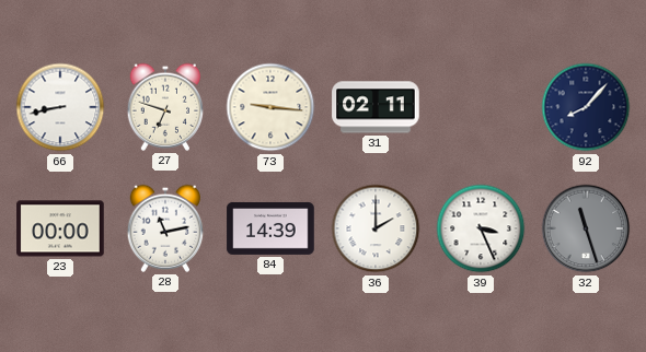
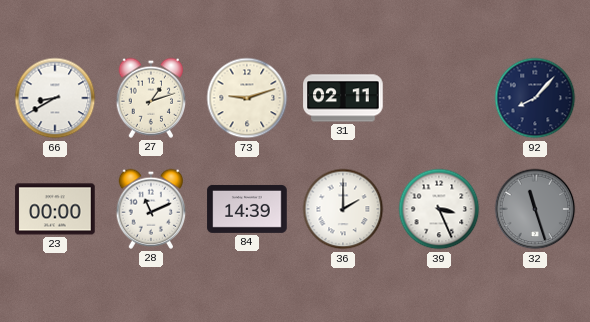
66: 8:43 -> 8:40
27: 6:48 -> 1:12
73: 9:16 -> 9:12
28: 11:13 -> 11:11
